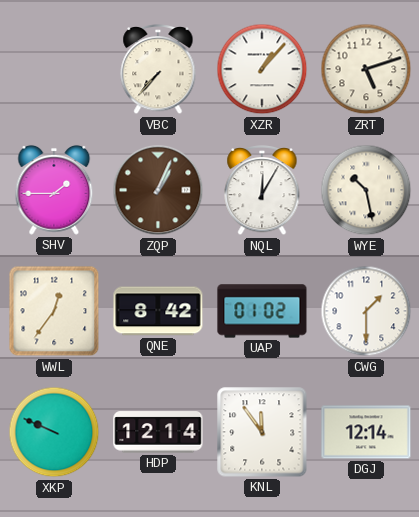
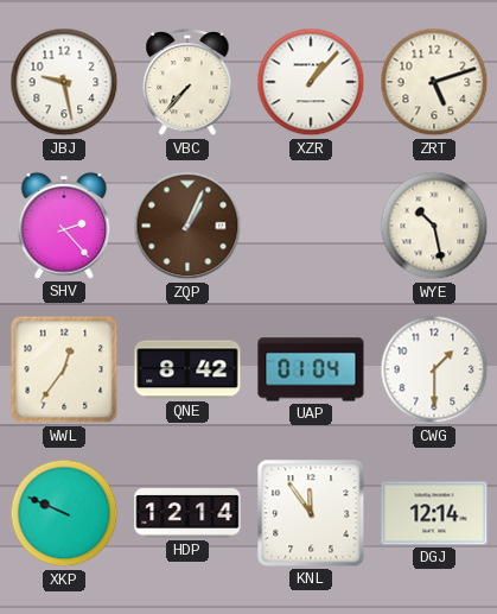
JBJ: none -> 9:28
SHV: 1:45 -> 2:23
NQL: 12:05 -> none
UAP: 01:02 -> 01:04
